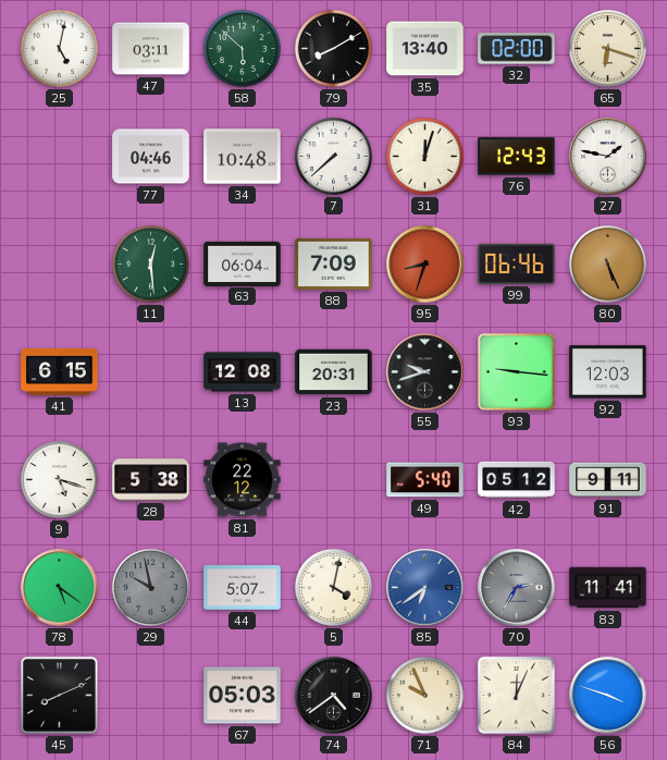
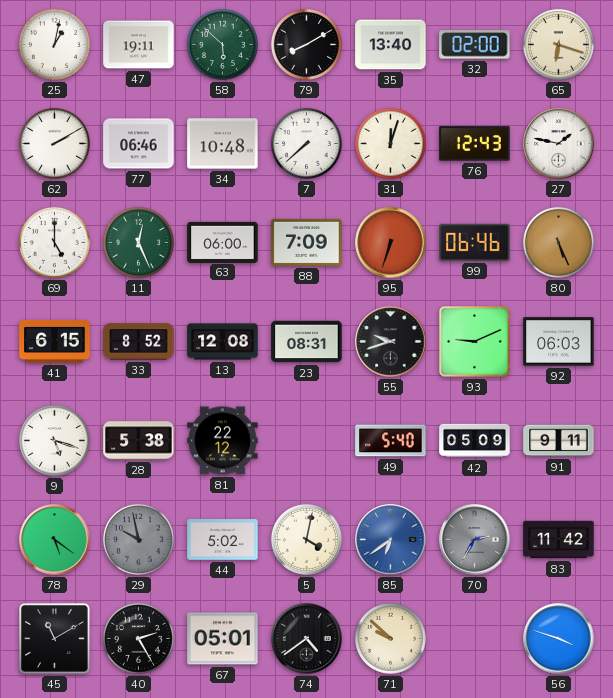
25: 5:02 -> 1:02
47: 03:11 -> 19:11
62: none -> 2:10
77: 04:46 -> 06:46
69: none -> 5:00
11: 12:29 -> 12:26
63: 06:04 -> 06:00
95: 8:33 -> 6:33
33: none -> 8:52
23: 20:31 -> 08:31
93: 9:16 -> 9:11
92: 12:03 -> 06:03
42: 05:12 -> 05:09
44: 5:07 -> 5:02
83: 11:41 -> 11:42
45: 8:11 -> 11:10
40: none -> 2:25
67: 05:03 -> 05:01
71: 9:56 -> 9:52
84: 12:04 -> none
